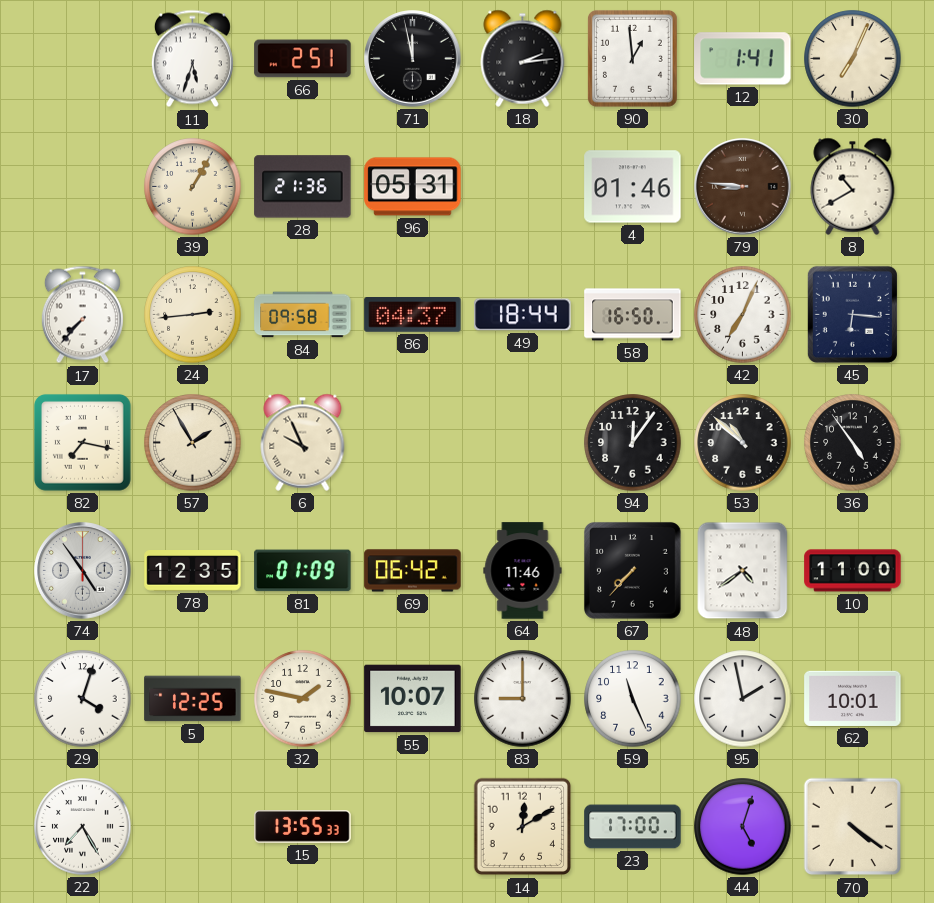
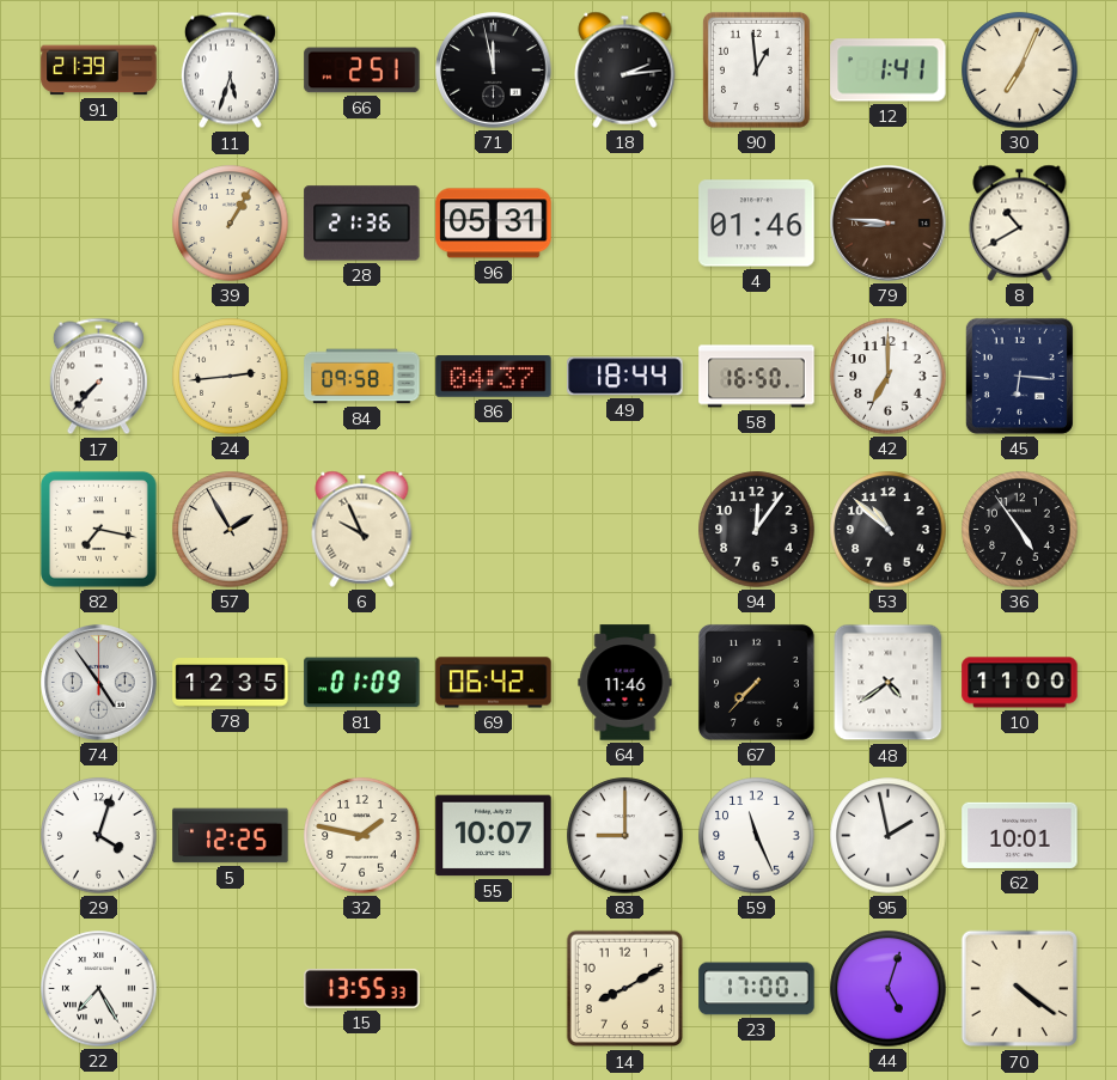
91: none -> 21:39
42: 7:04 -> 7:00
14: 12:10 -> 8:10
